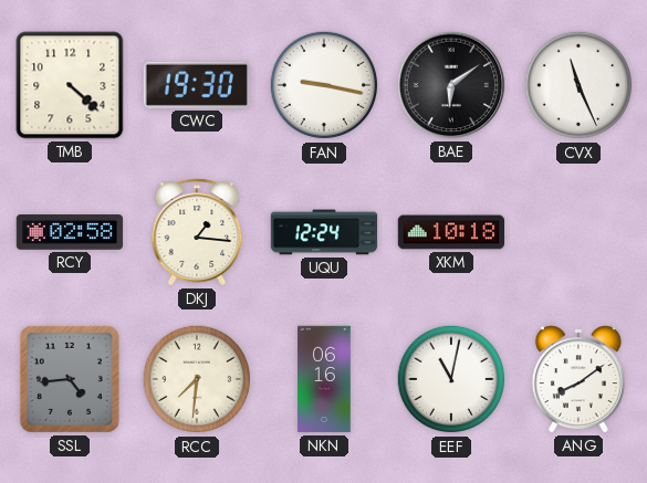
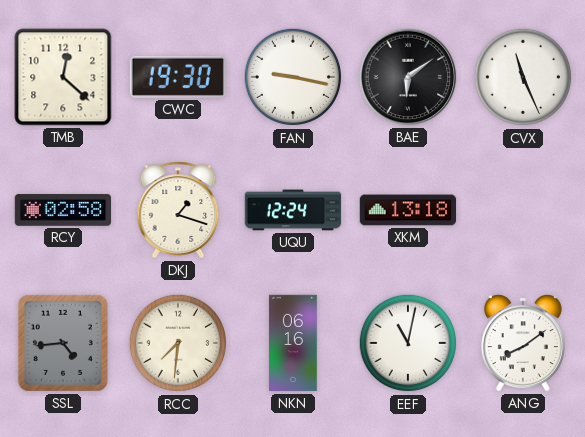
TMB: 4:22 -> 12:22
DKJ: 1:16 -> 1:18
XKM: 10:18 -> 13:18
